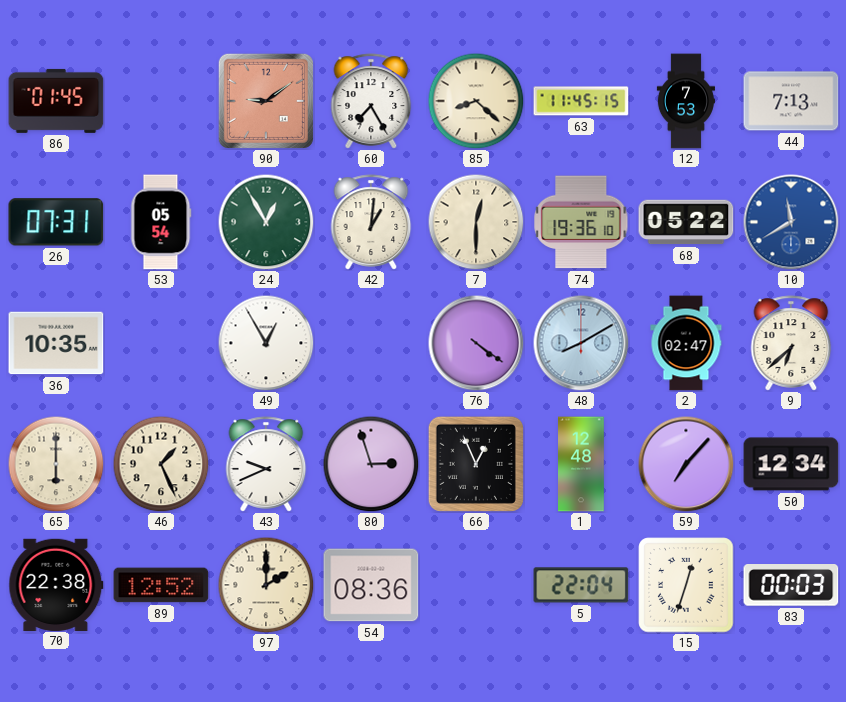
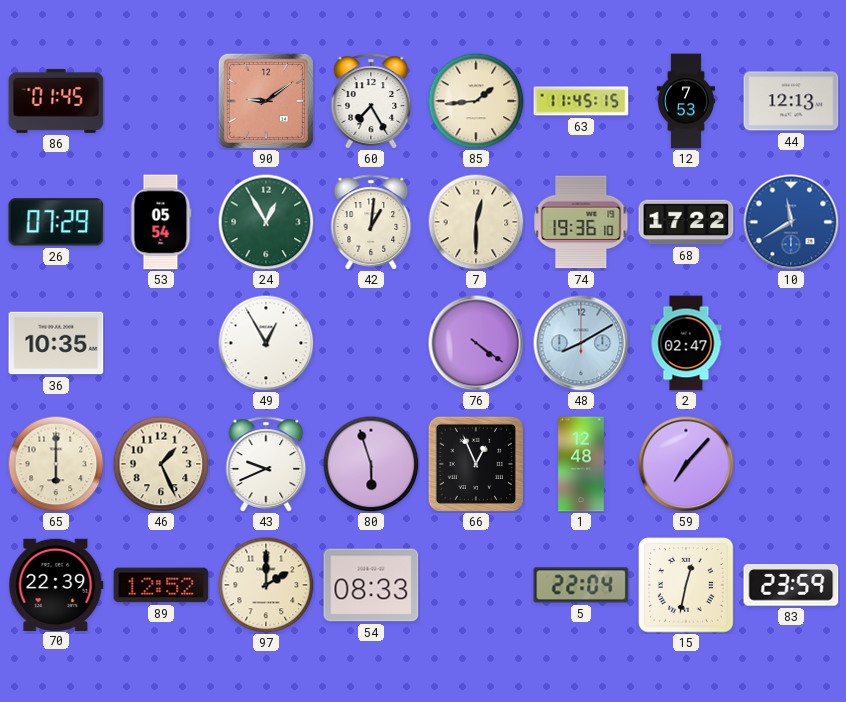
85: 8:22 -> 1:44
44: 7:13 -> 12:13
26: 07:31 -> 07:29
68: 05:22 -> 17:22
9: 6:38 -> none
80: 2:57 -> 5:57
50: 12:34 -> none
70: 22:38 -> 22:39
54: 08:36 -> 08:33
15: 12:33 -> 12:32
83: 00:03 -> 23:59
